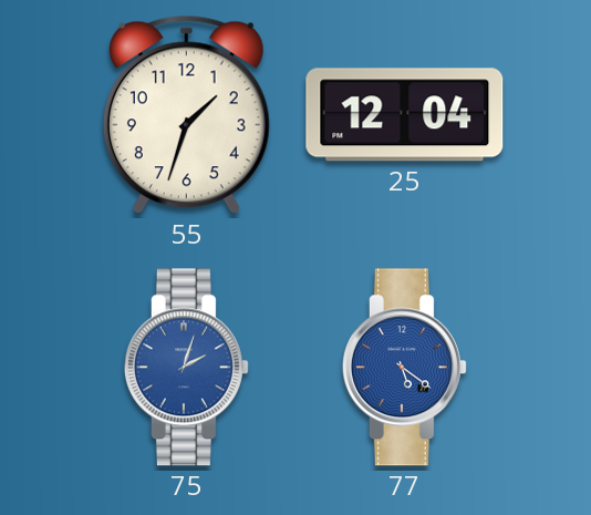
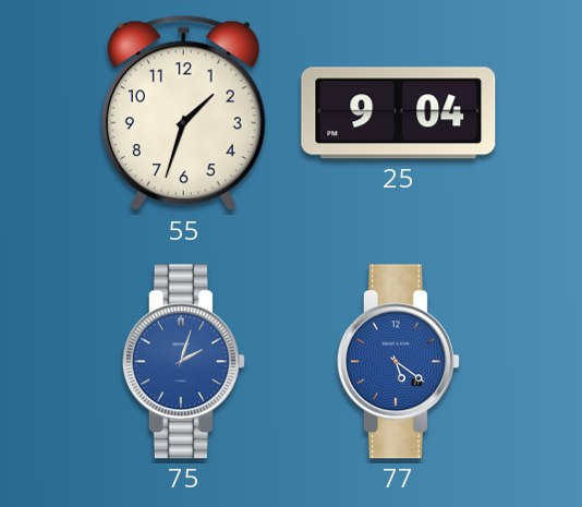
25: 12:04 -> 9:04
